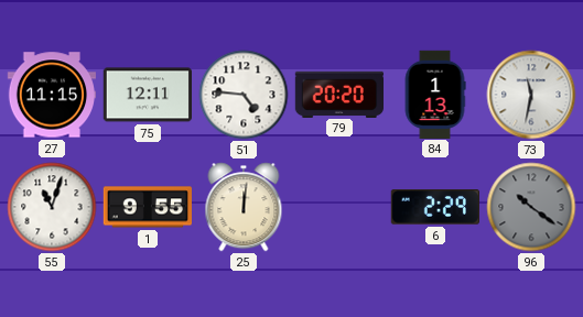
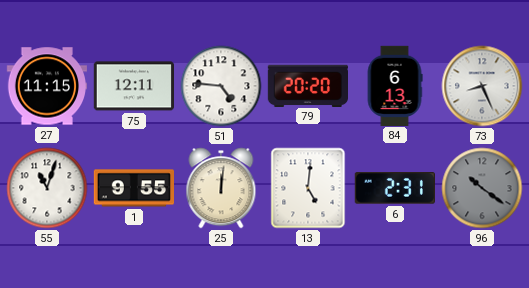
84: 1:13 -> 6:13
73: 11:32 -> 8:26
13: none -> 5:01
6: 2:29 -> 2:31
